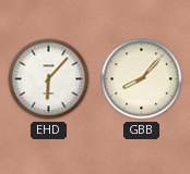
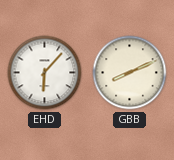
GBB: 8:07 -> 8:11
